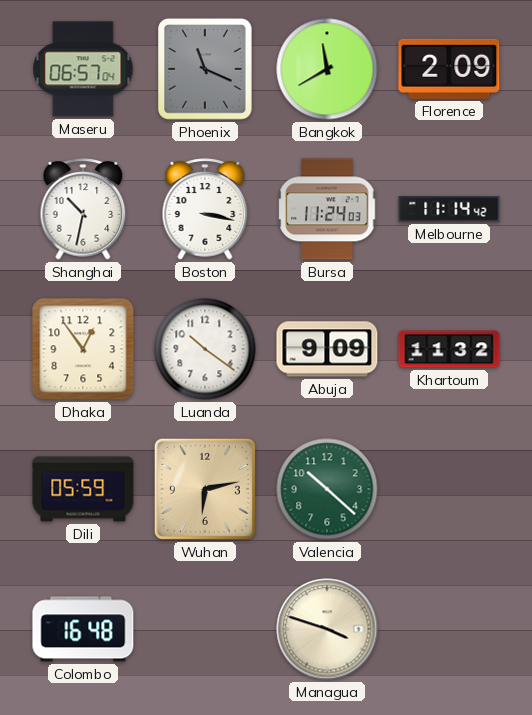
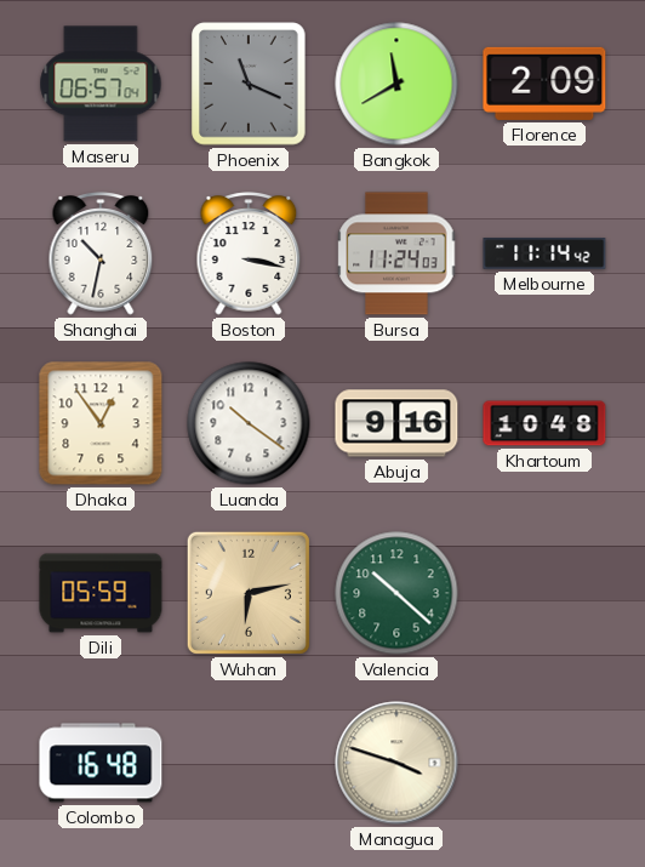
Abuja: 9:09 -> 9:16
Khartoum: 11:32 -> 10:48
